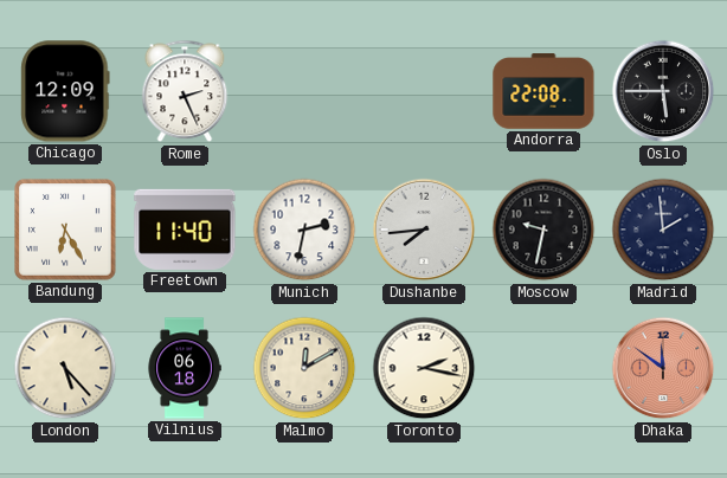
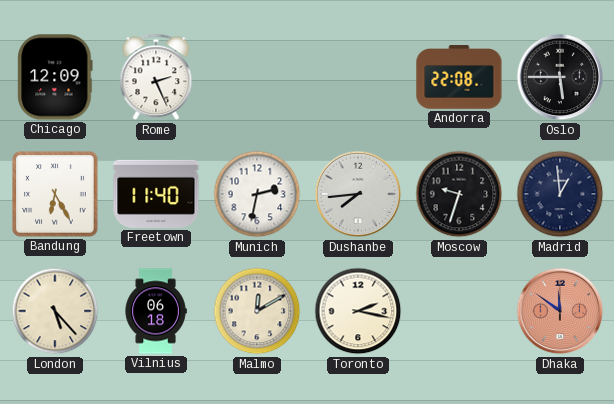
Moscow: 9:32 -> 9:33
Madrid: 1:59 -> 12:59
